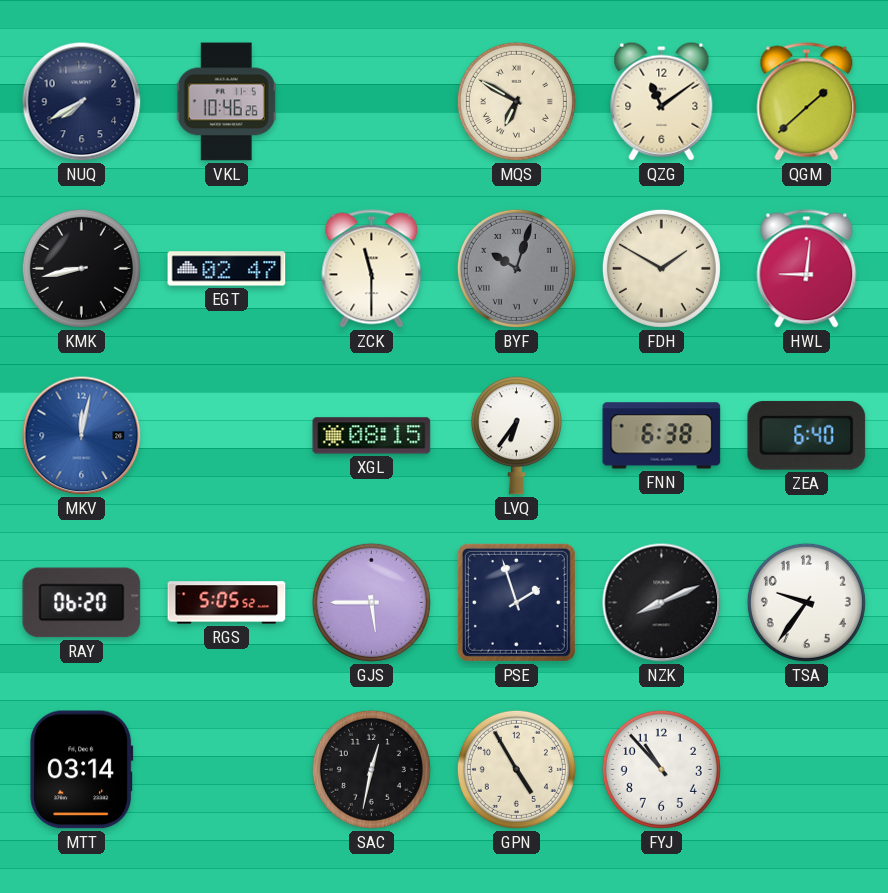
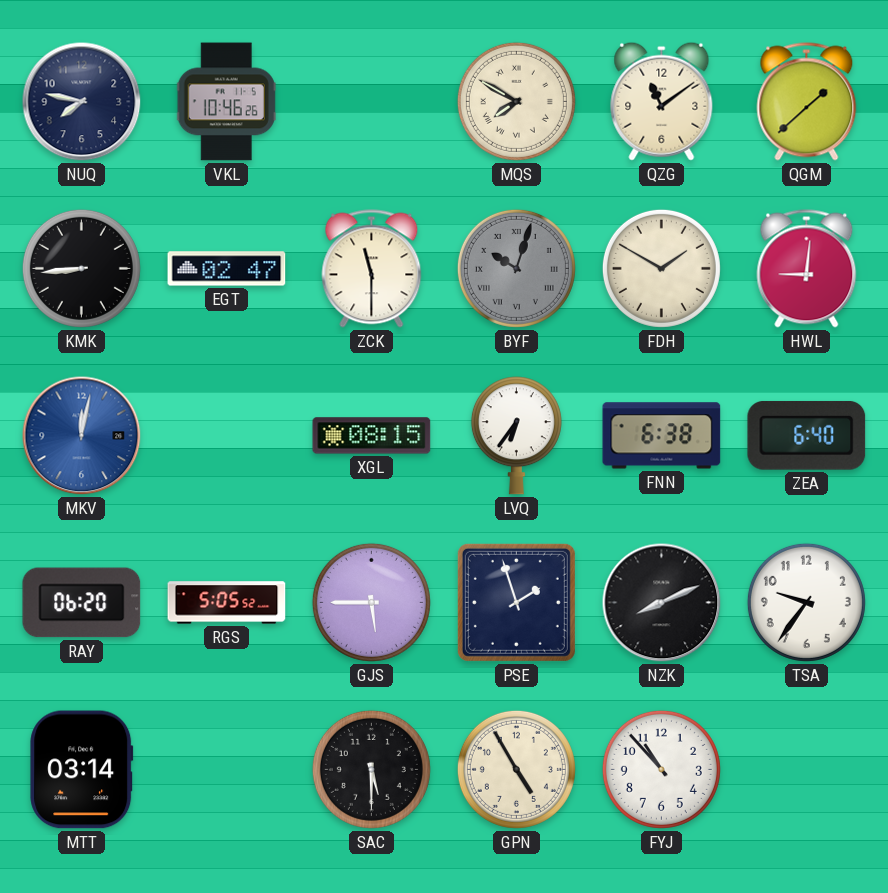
NUQ: 7:40 -> 7:47
MQS: 6:50 -> 7:50
KMK: 8:43 -> 8:44
SAC: 12:32 -> 5:30
